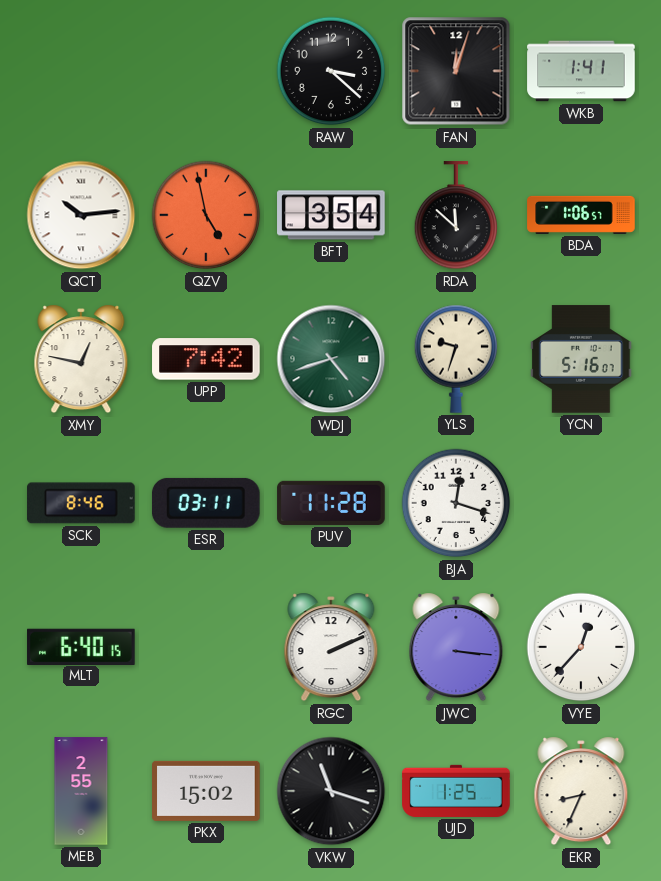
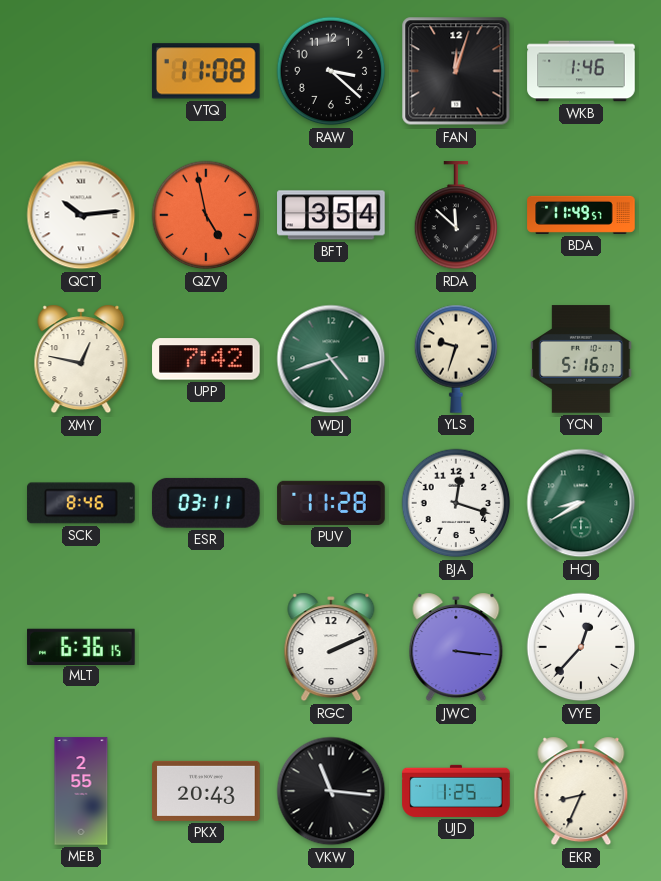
VTQ: none -> 11:08
WKB: 1:41 -> 1:46
BDA: 1:06 -> 11:49
HCJ: none -> 8:40
MLT: 6:40 -> 6:36
PKX: 15:02 -> 20:43
VKW: 11:18 -> 11:16
